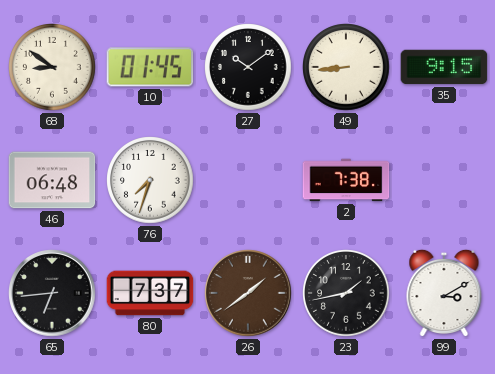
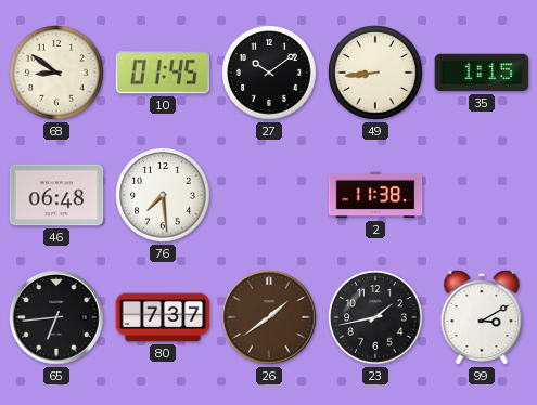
35: 9:15 -> 1:15
76: 7:33 -> 7:29
2: 7:38 -> 11:38
